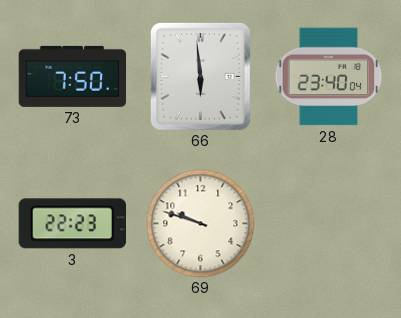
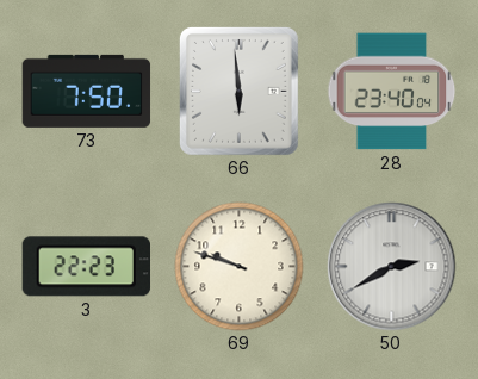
50: none -> 2:40
